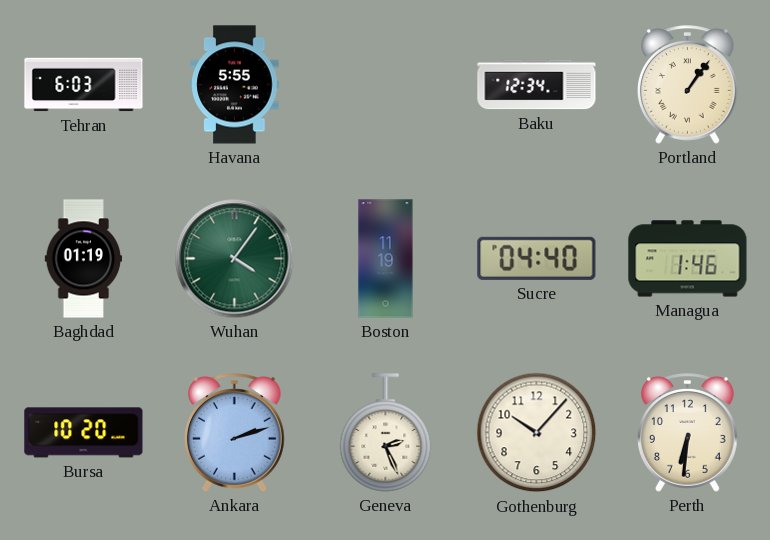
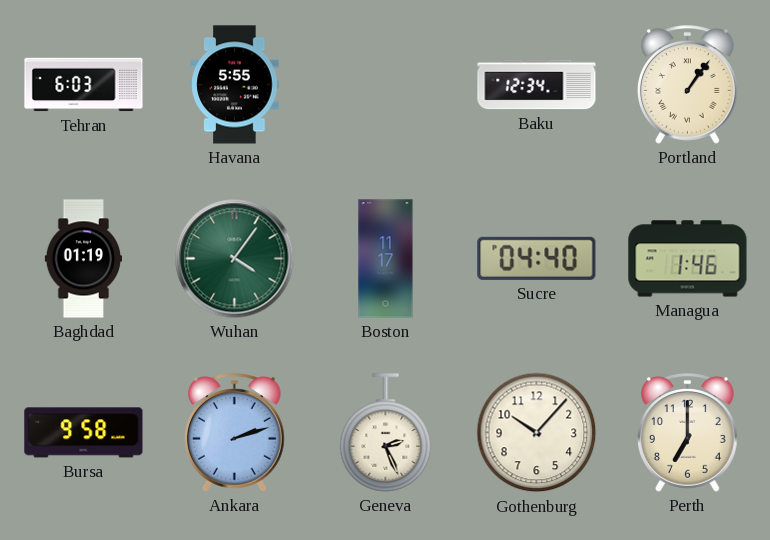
Boston: 11:19 -> 11:17
Bursa: 10:20 -> 9:58
Perth: 6:31 -> 7:00
